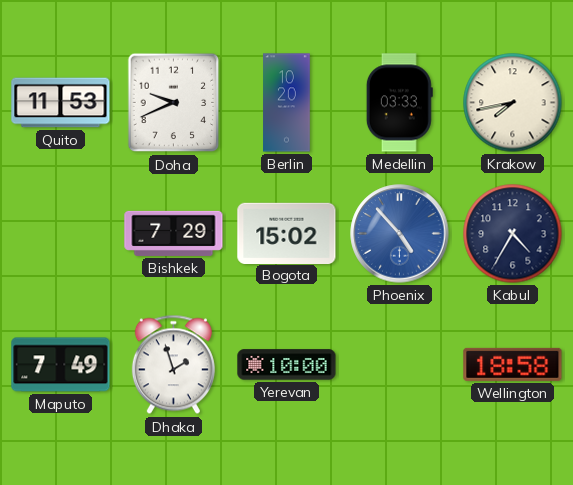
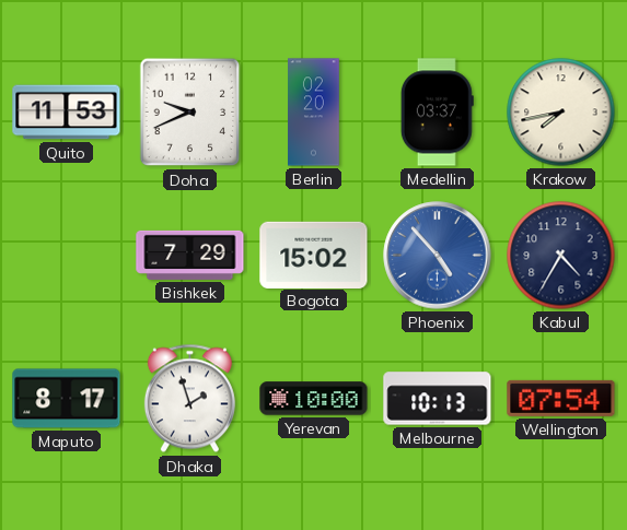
Berlin: 10:20 -> 02:20
Medellin: 03:33 -> 03:37
Maputo: 7:49 -> 8:17
Melbourne: none -> 10:13
Wellington: 18:58 -> 07:54
